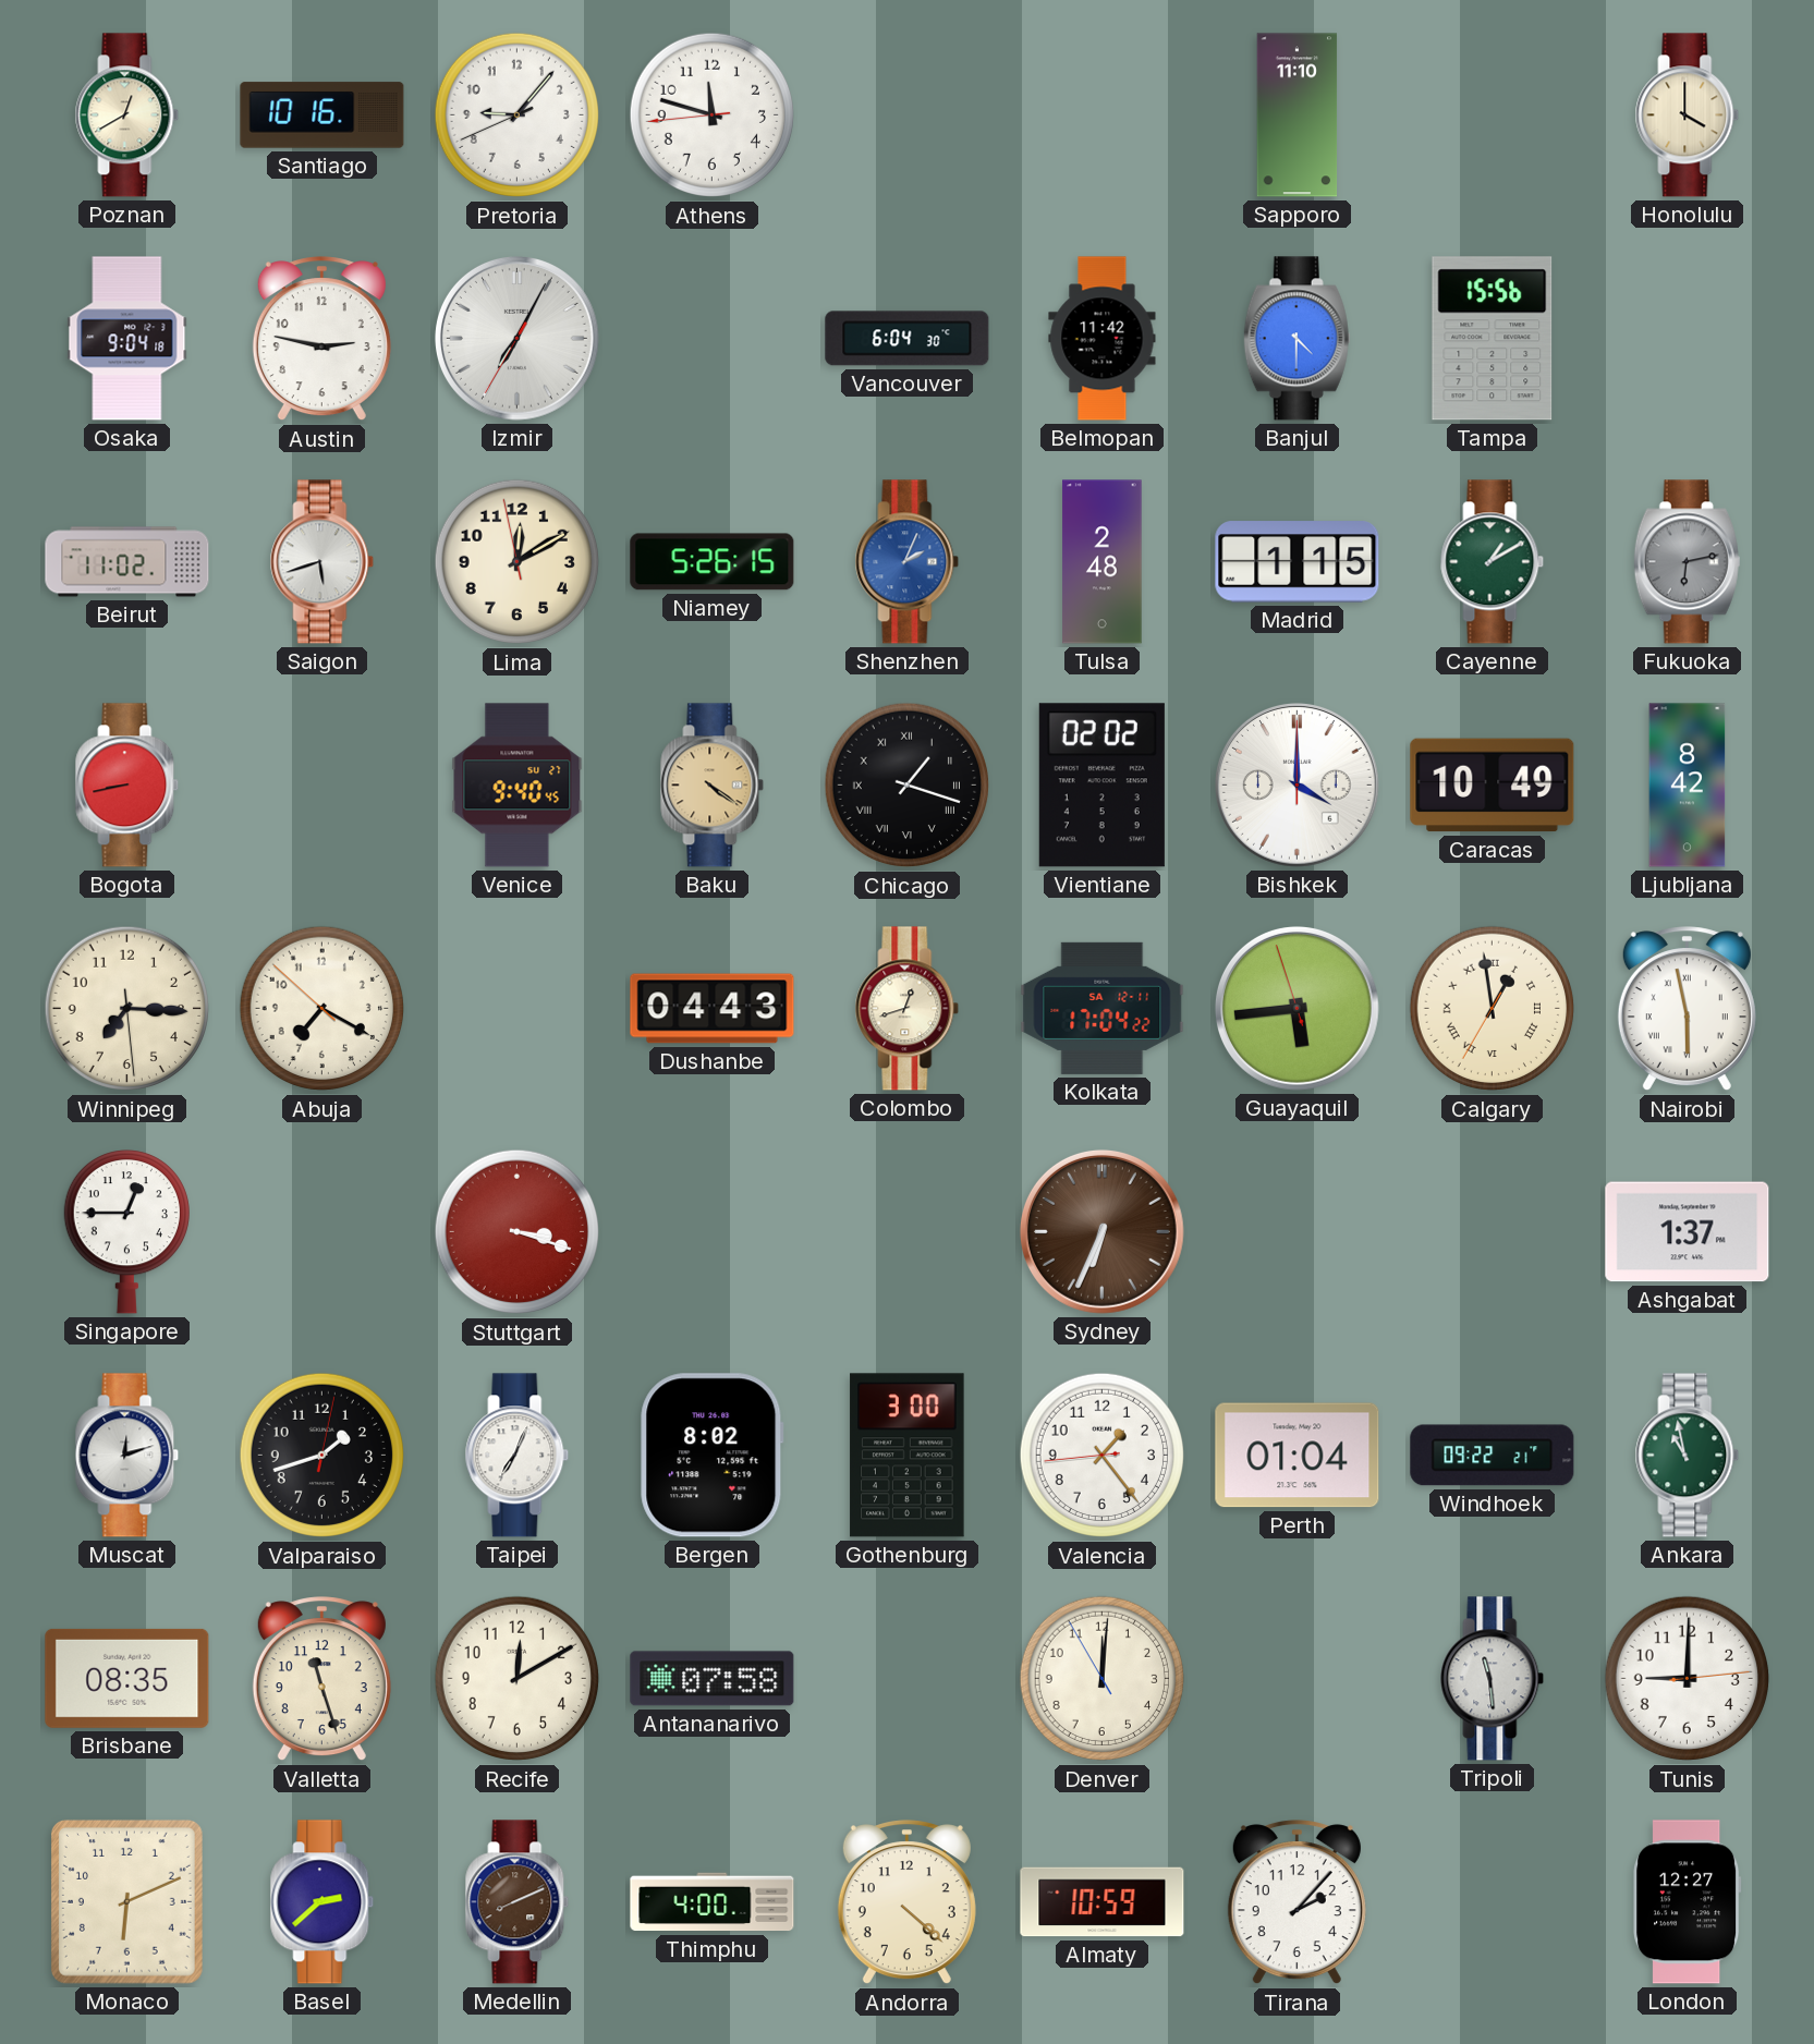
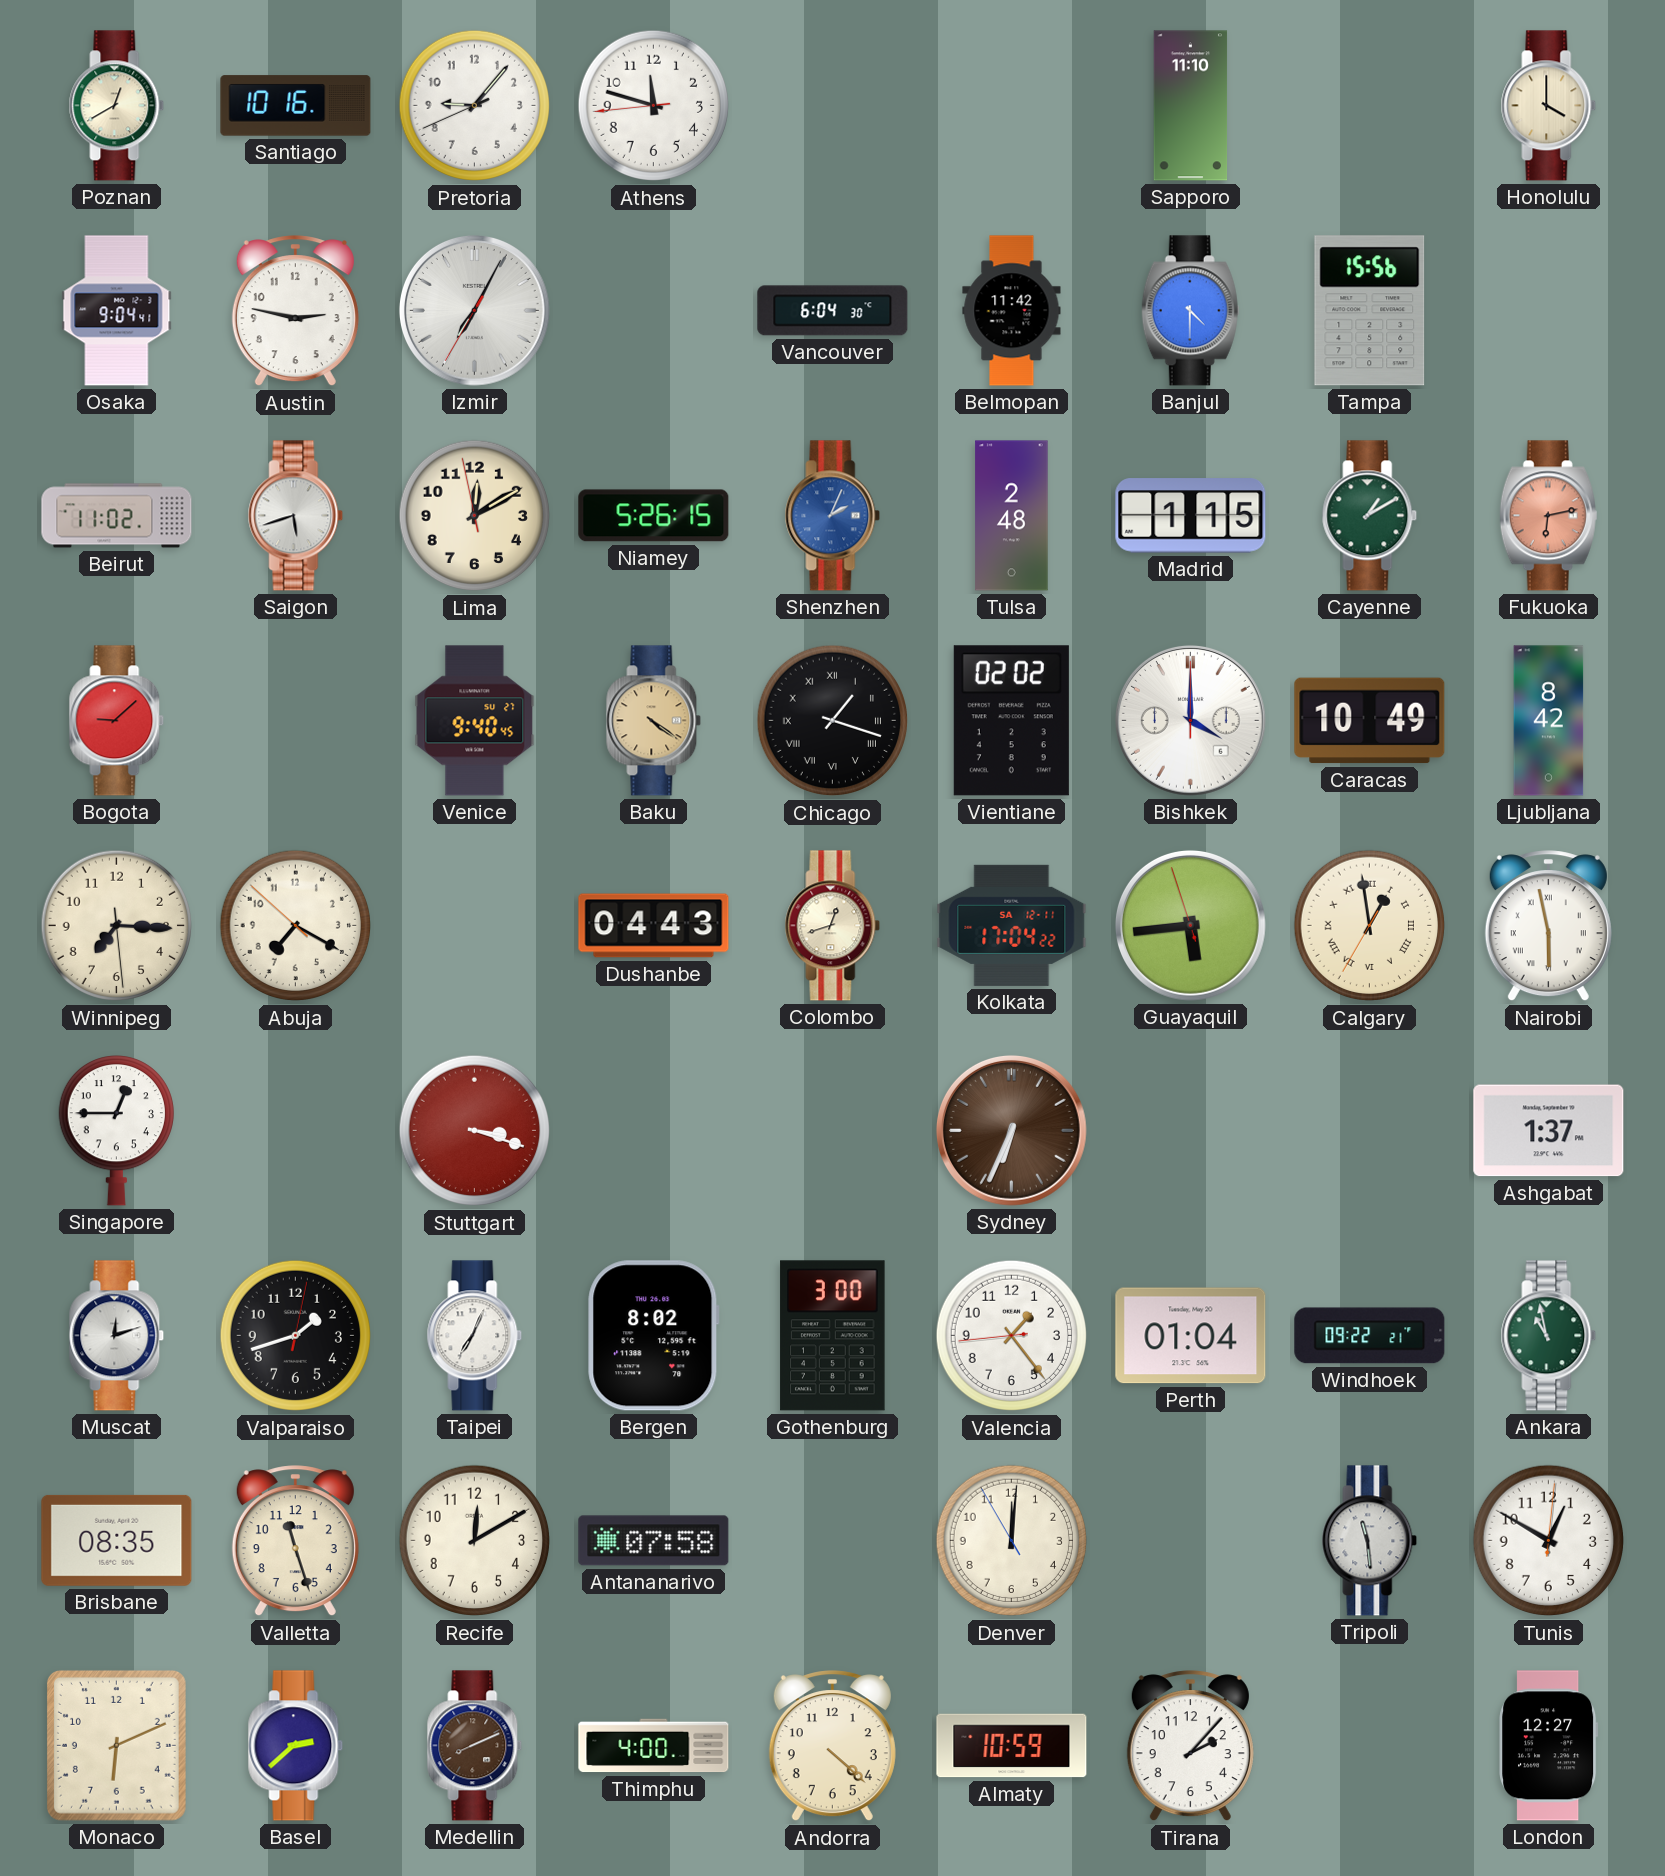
Osaka: 9:04:18 -> 9:04:41
Fukuoka dial: grey -> salmon
Bogota: 8:43 -> 9:08
Tunis: 9:00 -> 12:50
